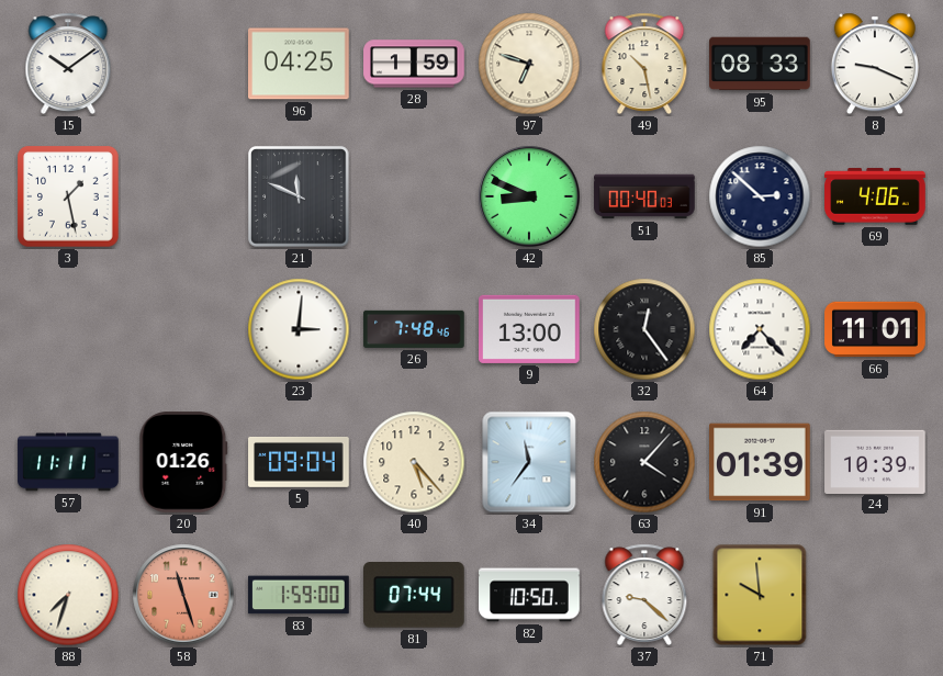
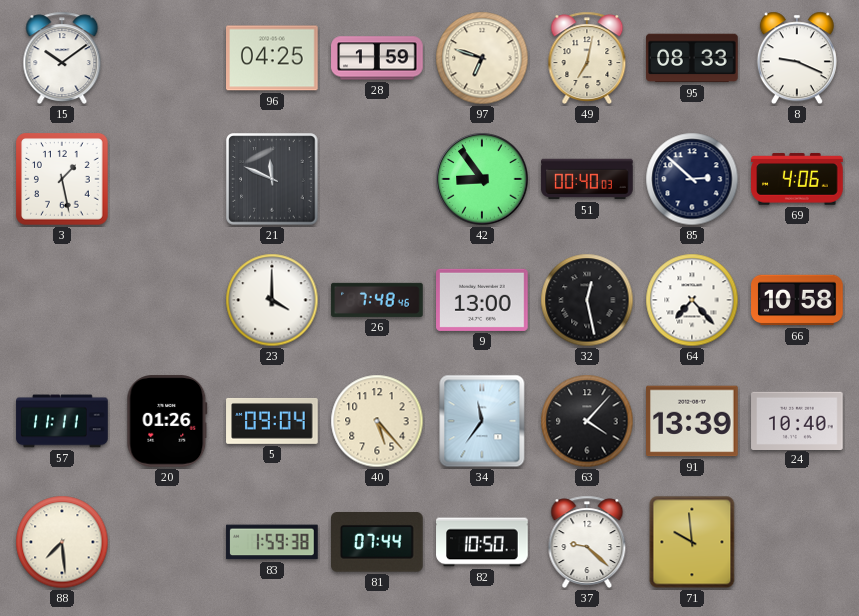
49: 10:28 -> 7:02
42: 8:49 -> 8:54
23: 3:01 -> 4:00
32: 12:24 -> 12:28
66: 11:01 -> 10:58
91: 01:39 -> 13:39
24: 10:39 -> 10:40
88: 7:33 -> 7:29
58: 11:27 -> none
83: 1:59:00 -> 1:59:38
